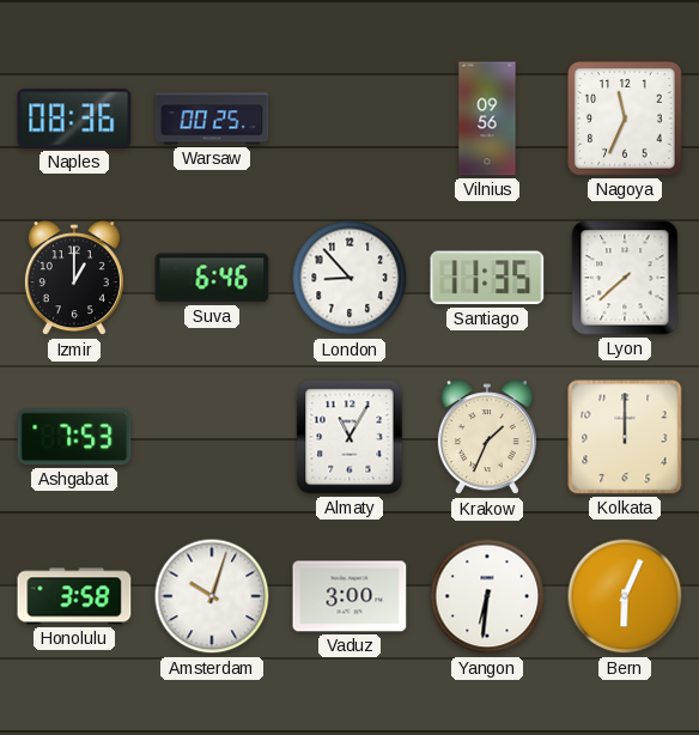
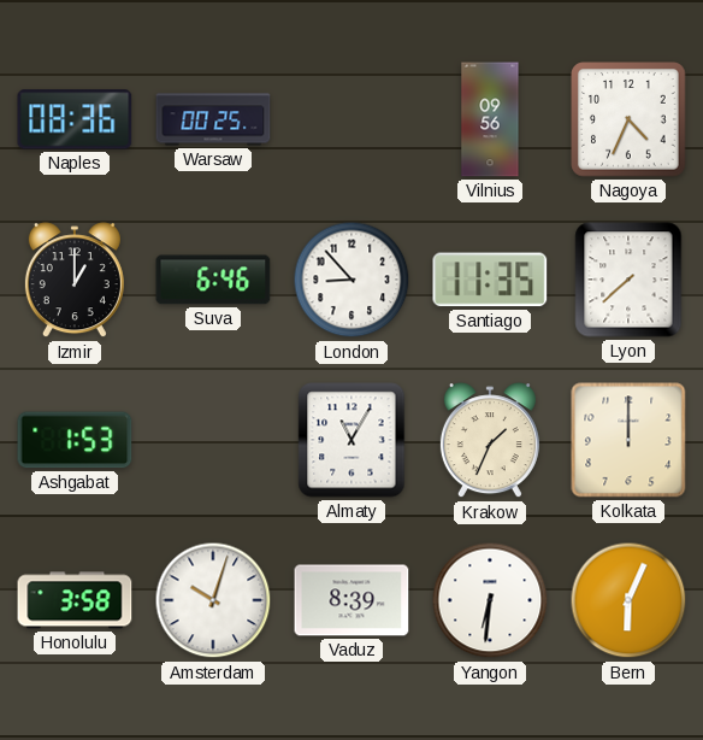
Nagoya: 11:34 -> 4:34
Ashgabat: 7:53 -> 1:53
Vaduz: 3:00 -> 8:39
